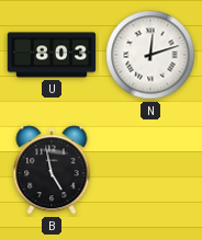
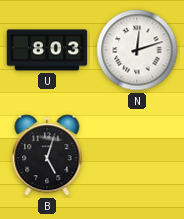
B: 4:58 -> 5:03
